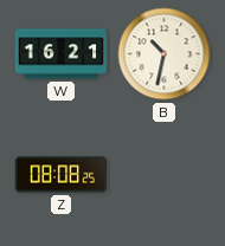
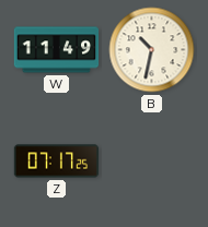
W: 16:21 -> 11:49
Z: 08:08 -> 07:17
